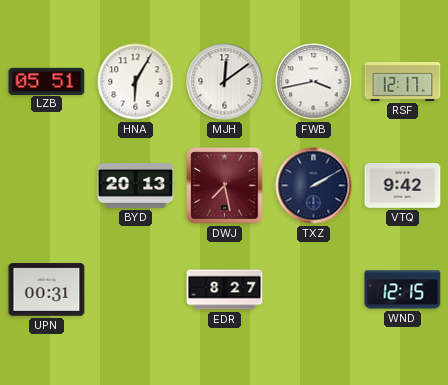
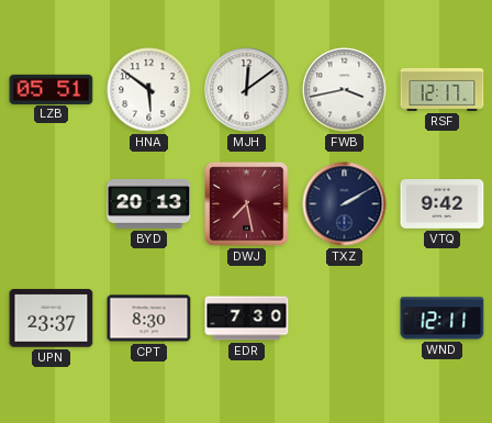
HNA: 6:05 -> 5:51
UPN: 00:31 -> 23:37
CPT: none -> 8:30
EDR: 8:27 -> 7:30
WND: 12:15 -> 12:11
